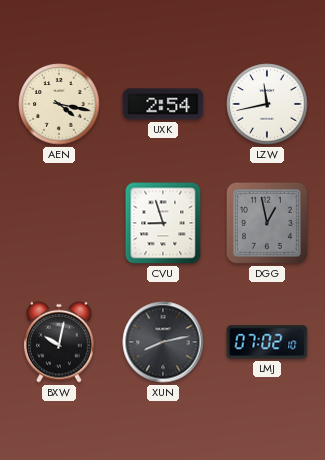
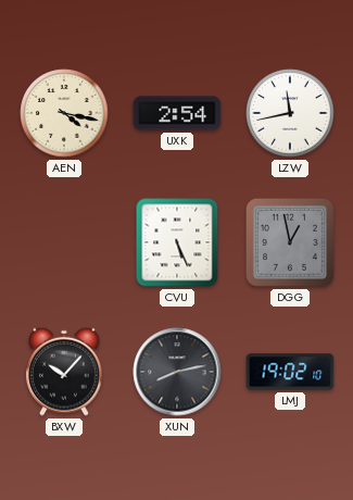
CVU: 8:57 -> 5:26
BXW: 10:02 -> 10:07
LMJ: 07:02 -> 19:02
